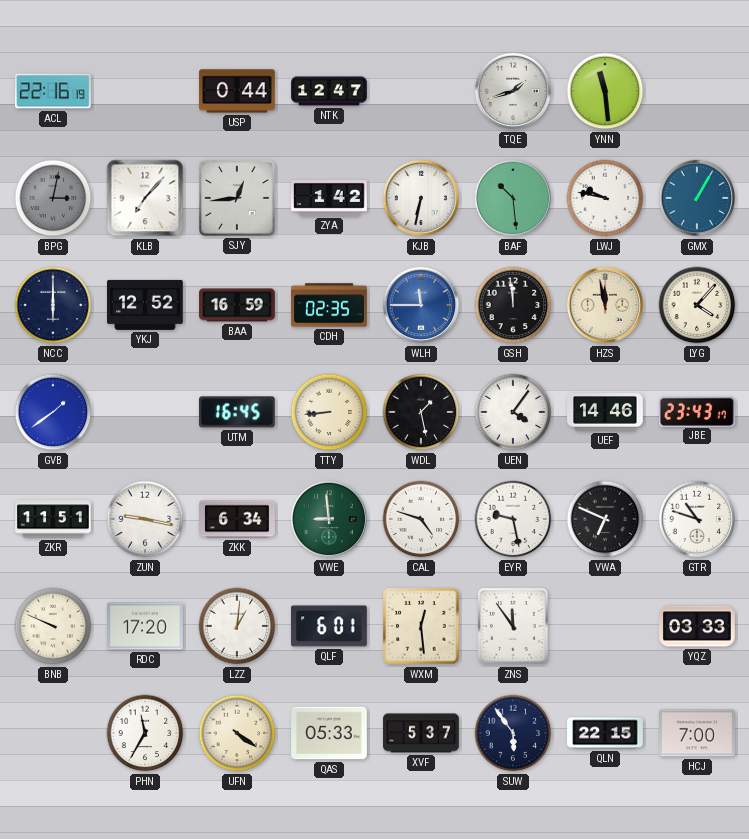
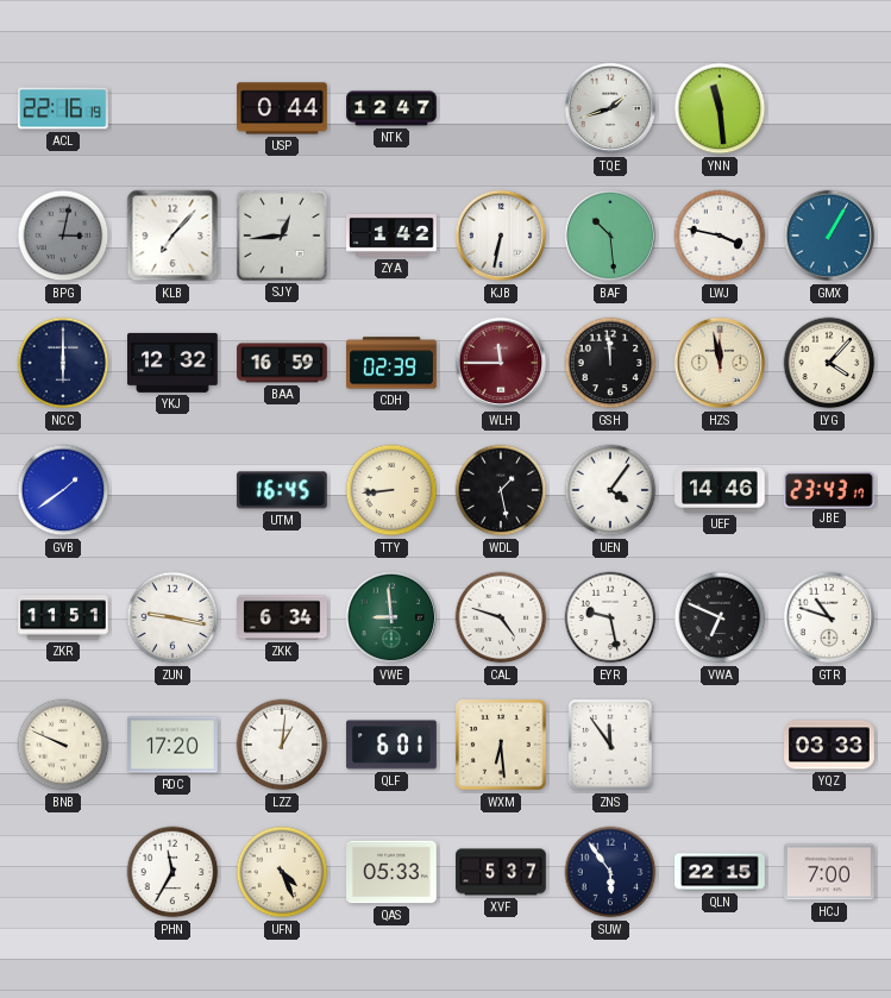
LWJ: 9:47 -> 3:47
YKJ: 12:52 -> 12:32
CDH: 02:35 -> 02:39
WLH dial: blue -> burgundy
WXM: 12:29 -> 6:29
UFN: 4:21 -> 4:26
